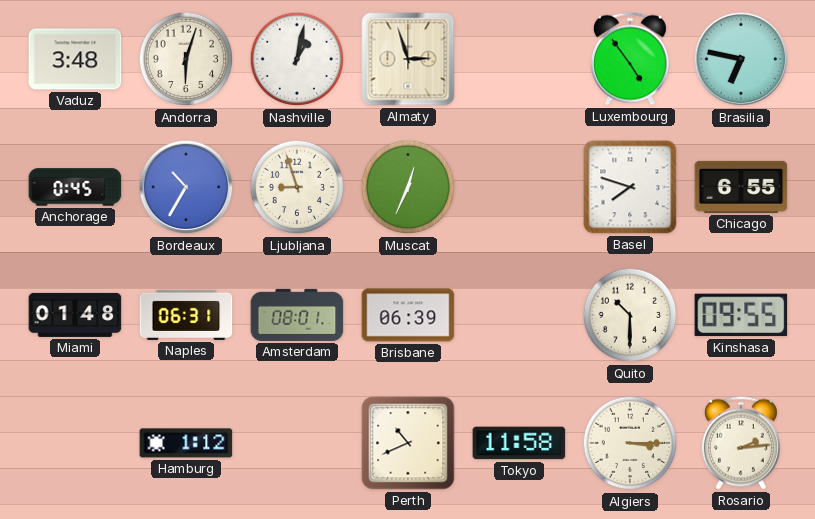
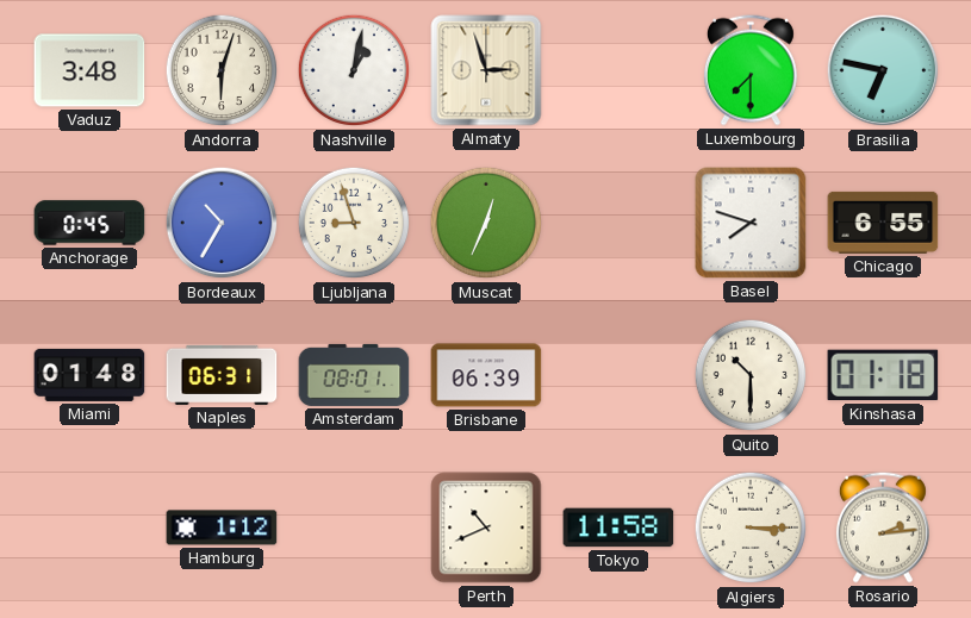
Luxembourg: 4:54 -> 7:30
Kinshasa: 09:55 -> 01:18
